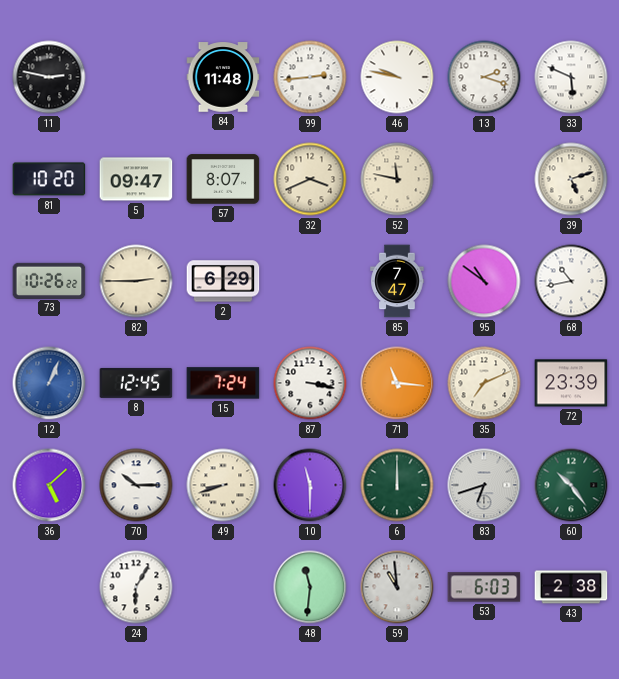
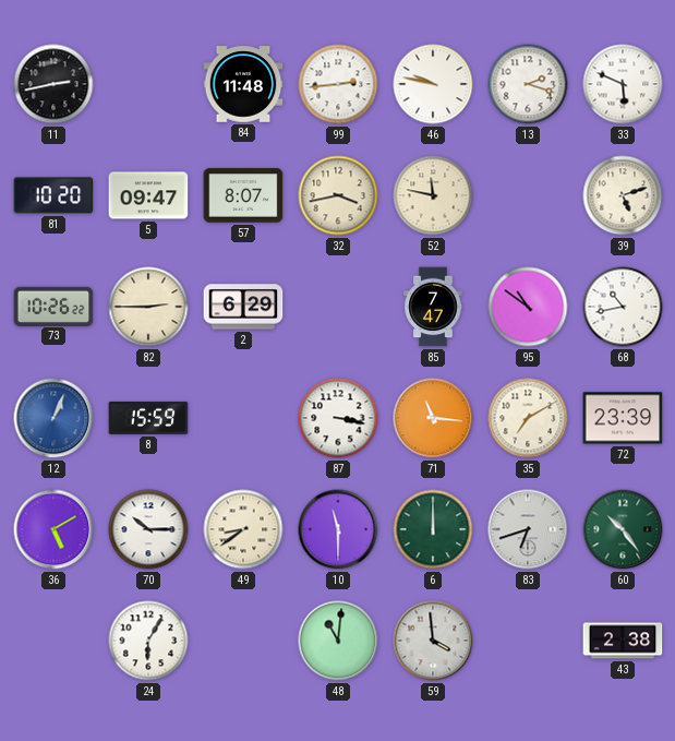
11: 2:47 -> 2:43
32: 3:41 -> 3:43
8: 12:45 -> 15:59
15: 7:24 -> none
35: 7:11 -> 7:10
36: 5:08 -> 5:10
49: 8:42 -> 8:39
48: 11:31 -> 11:01
59: 10:59 -> 3:59
53: 6:03 -> none
